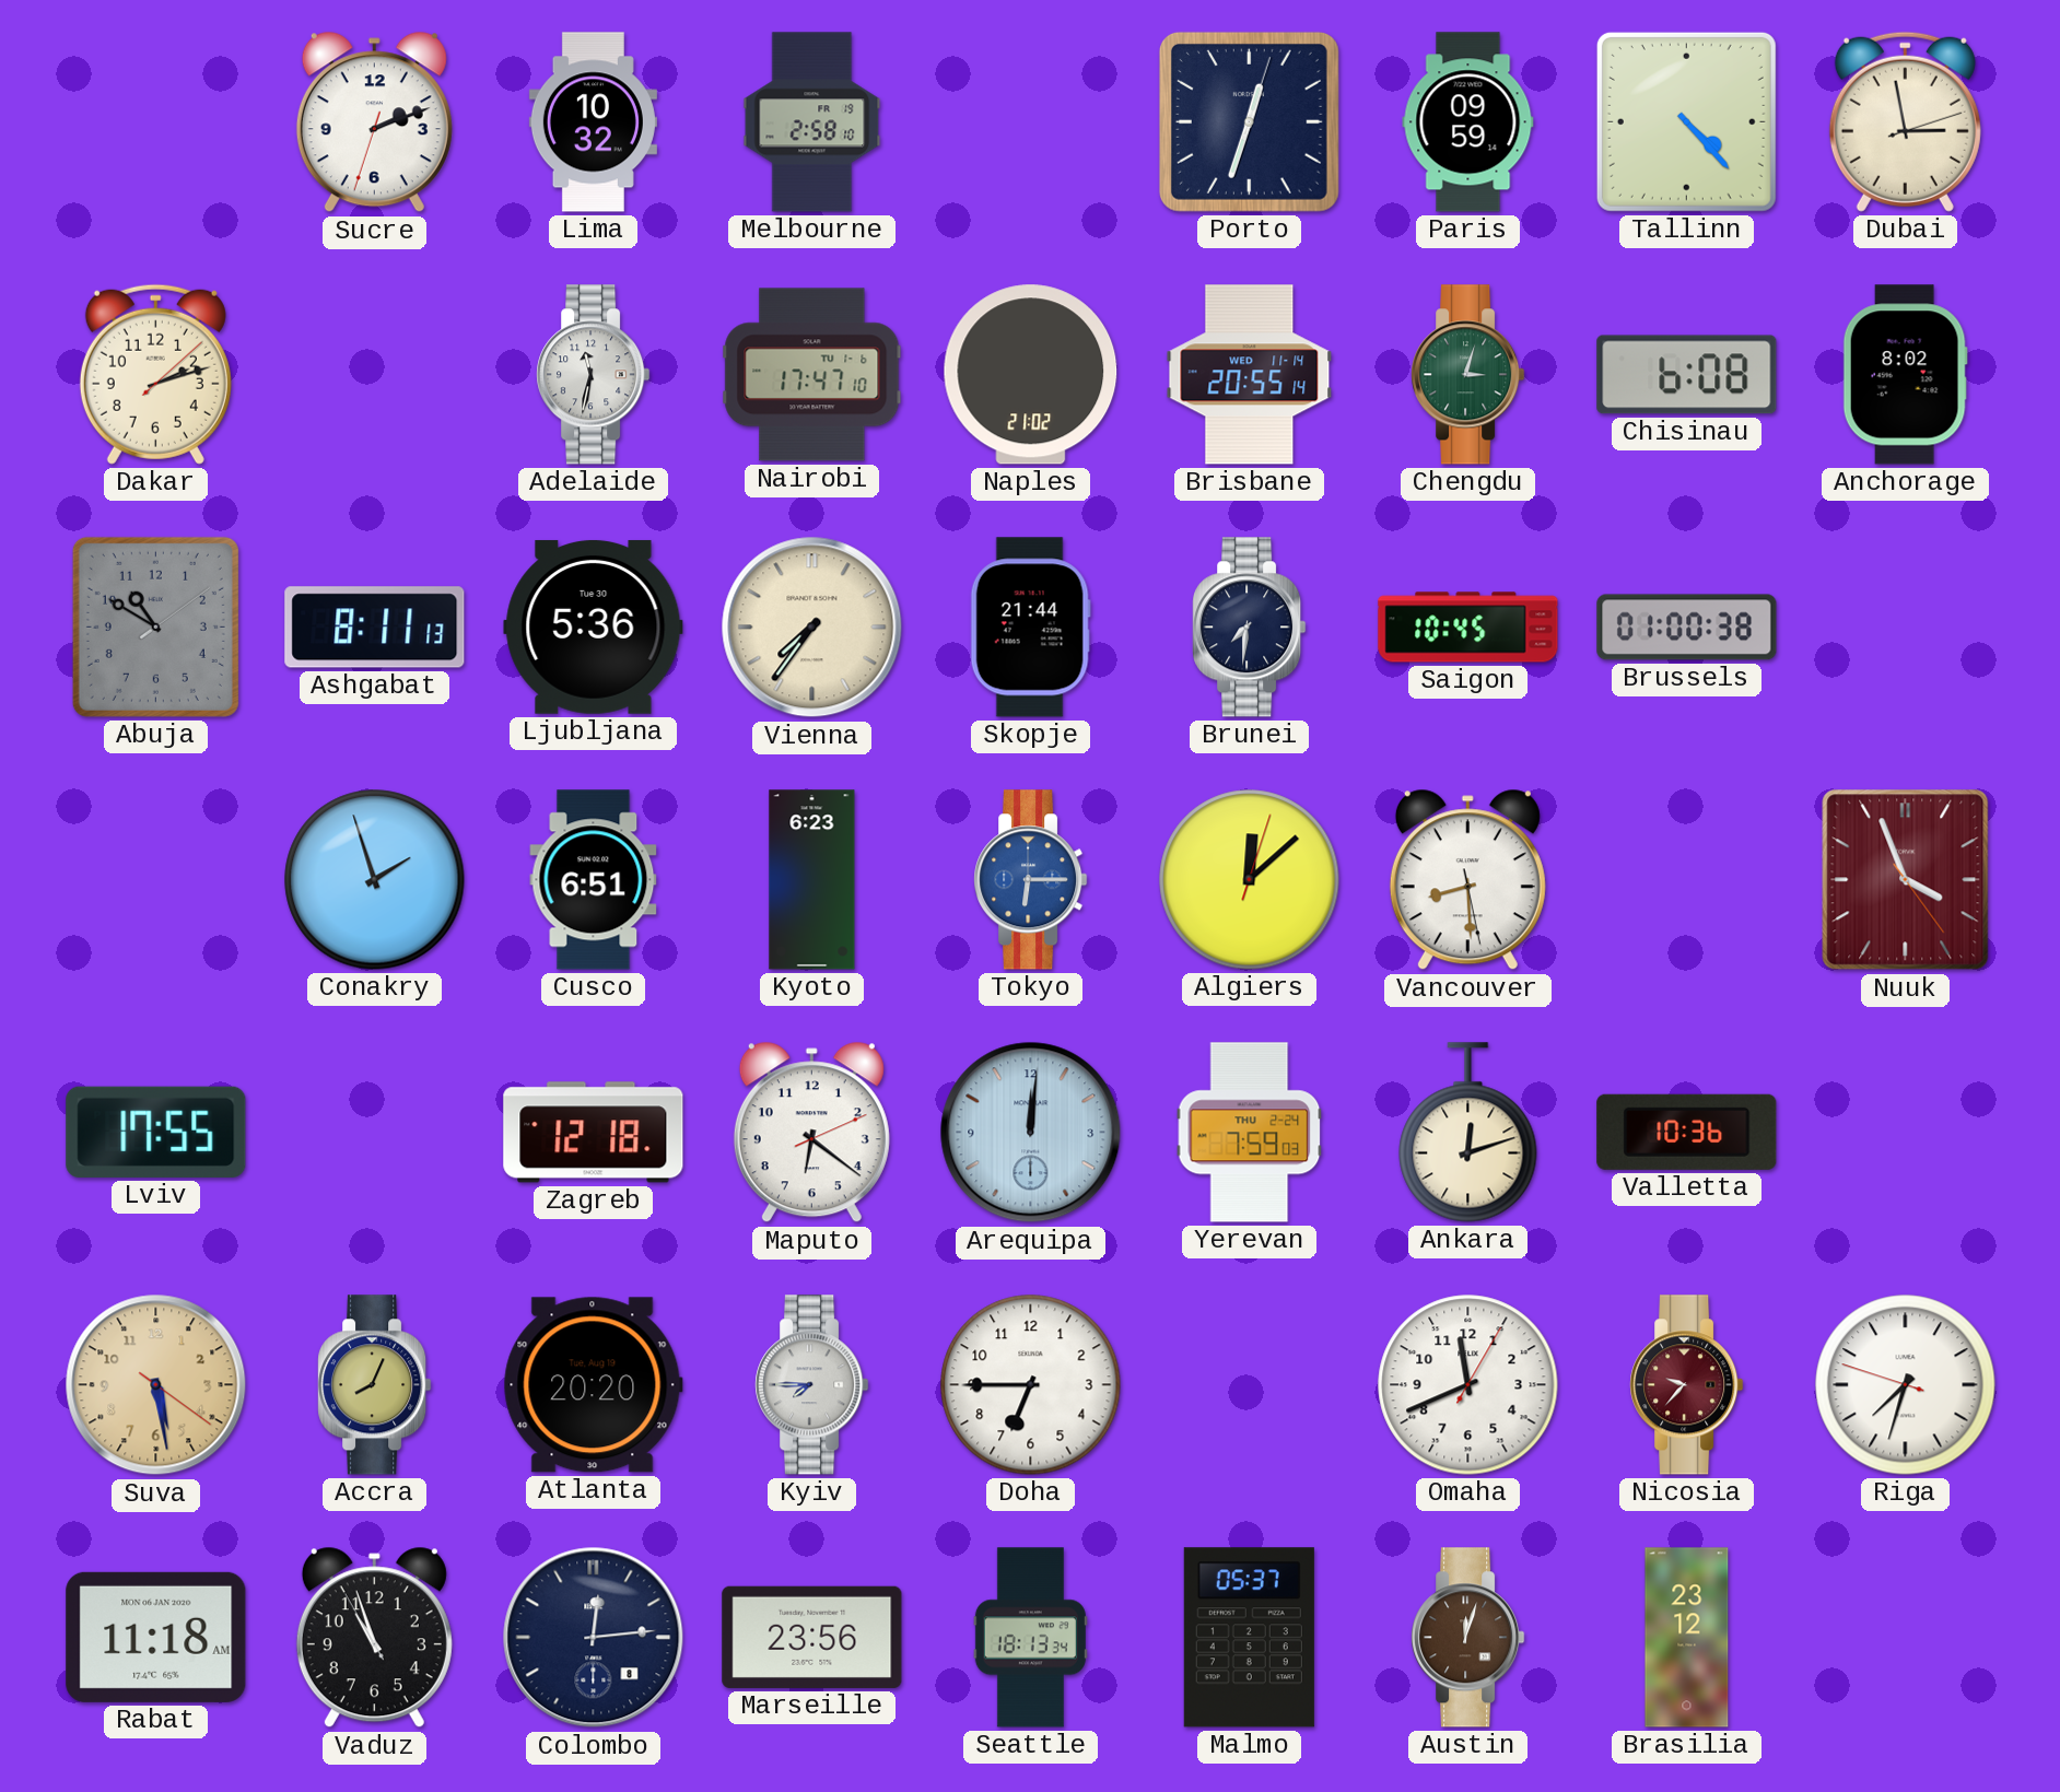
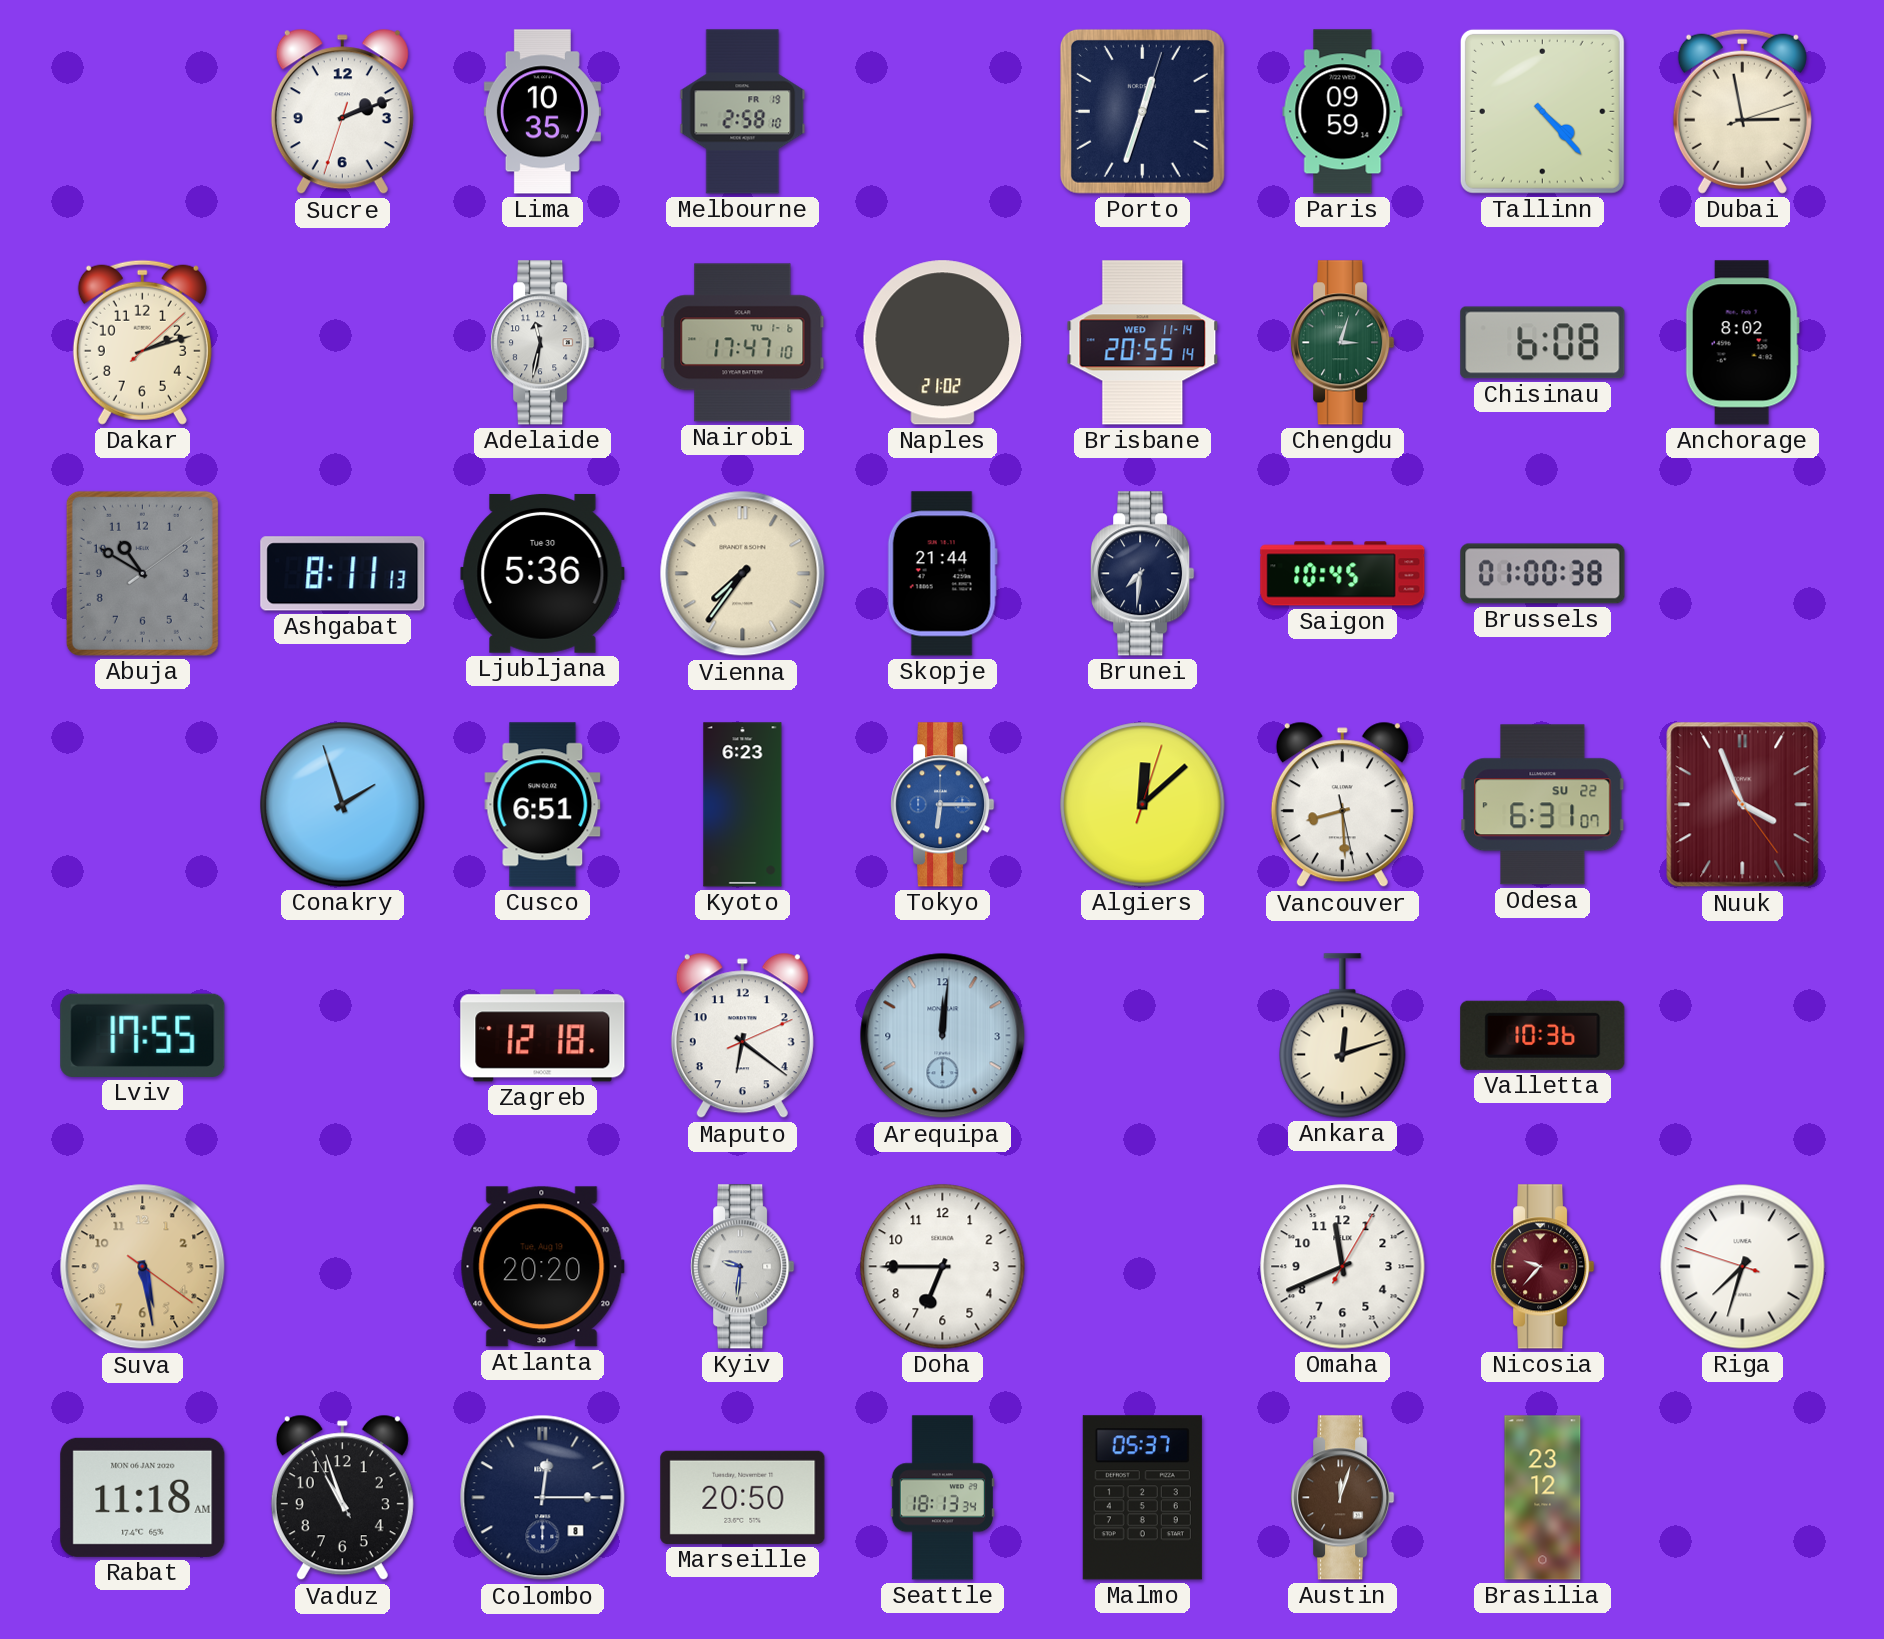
Lima: 10:32 -> 10:35
Odesa: none -> 6:31
Yerevan: 7:59 -> none
Accra: 8:04 -> none
Kyiv: 7:45 -> 9:31
Colombo: 12:14 -> 12:15
Marseille: 23:56 -> 20:50
